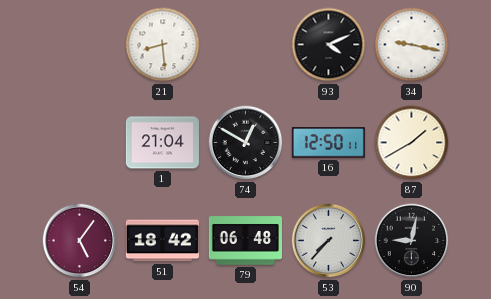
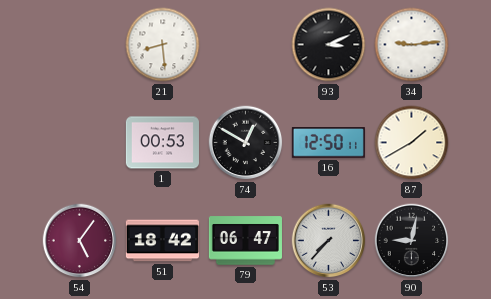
93: 4:11 -> 3:11
34: 9:17 -> 9:14
1: 21:04 -> 00:53
79: 06:48 -> 06:47
